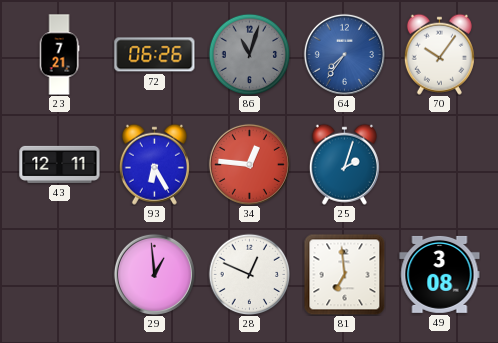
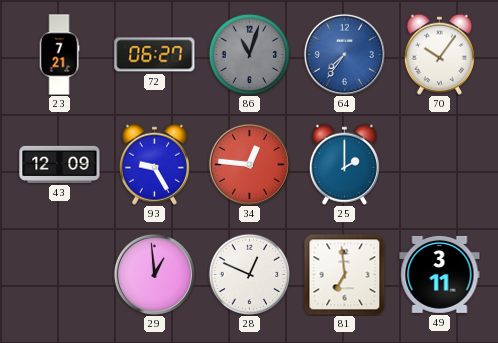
72: 06:26 -> 06:27
43: 12:11 -> 12:09
93: 6:25 -> 9:25
25: 2:03 -> 2:00
49: 3:08 -> 3:11
